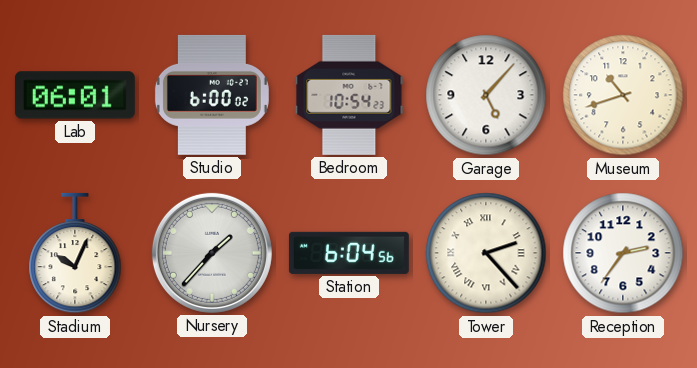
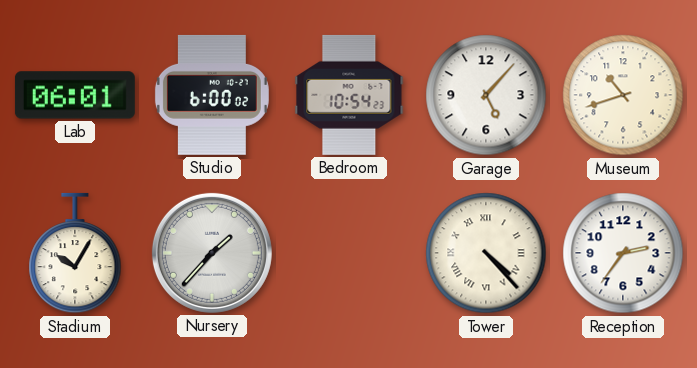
Stadium: 10:04 -> 10:05
Station: 6:04 -> none
Tower: 2:23 -> 4:23
